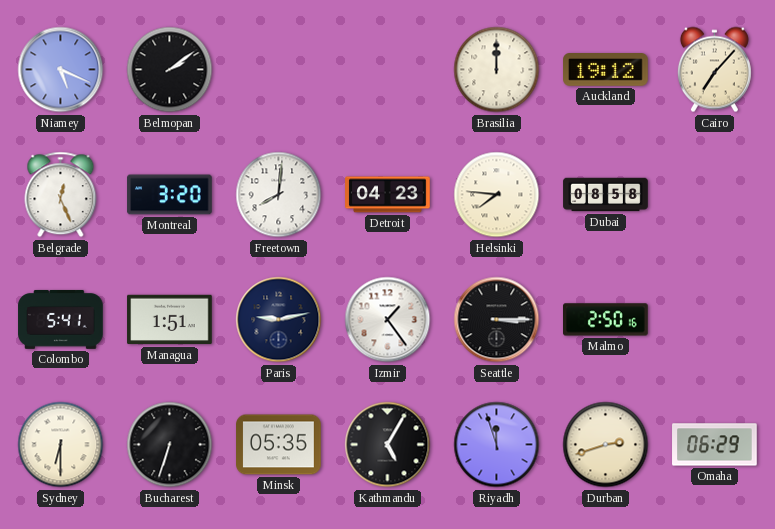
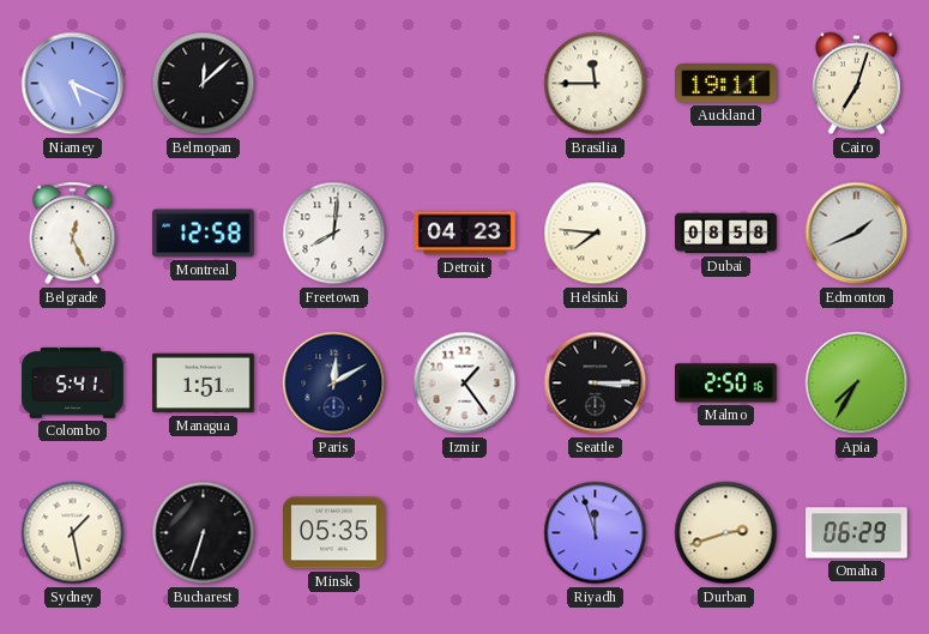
Belmopan: 2:09 -> 12:08
Brasilia: 12:00 -> 11:45
Auckland: 19:12 -> 19:11
Cairo: 7:07 -> 7:03
Montreal: 3:20 -> 12:58
Edmonton: none -> 1:41
Paris: 9:13 -> 12:10
Apia: none -> 7:35
Sydney: 6:30 -> 1:28
Kathmandu: 5:05 -> none
